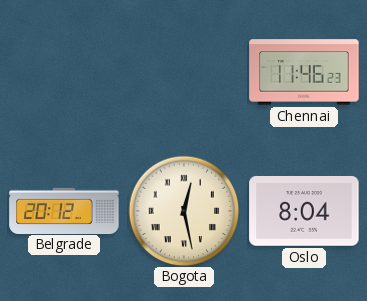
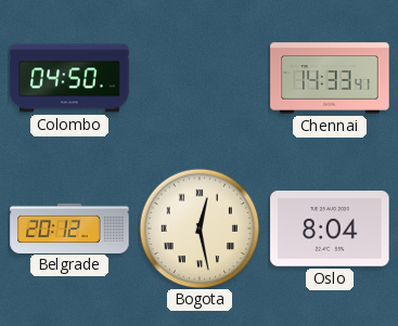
Colombo: none -> 04:50
Chennai: 11:46 -> 14:33
